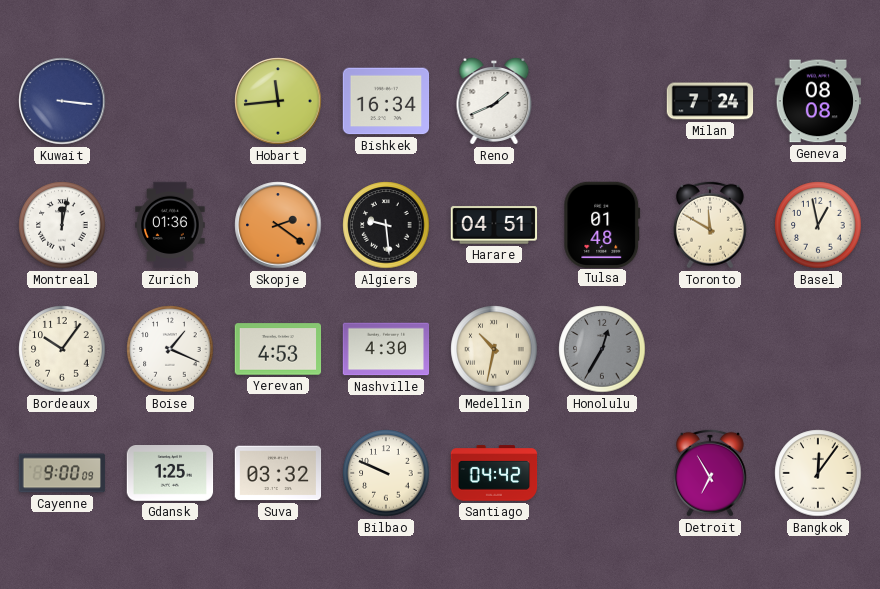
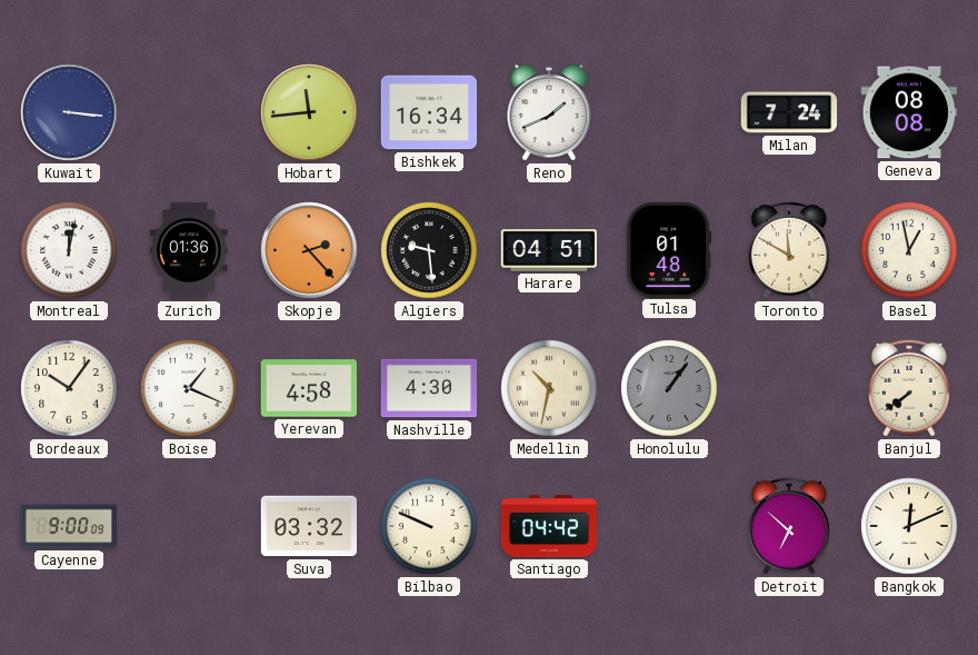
Skopje: 2:21 -> 2:23
Yerevan: 4:53 -> 4:58
Honolulu: 12:35 -> 1:06
Banjul: none -> 7:39
Gdansk: 1:25 -> none
Detroit: 6:55 -> 6:52
Bangkok: 12:06 -> 12:11
